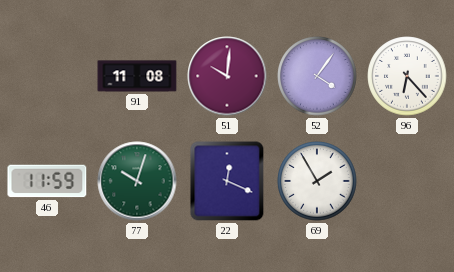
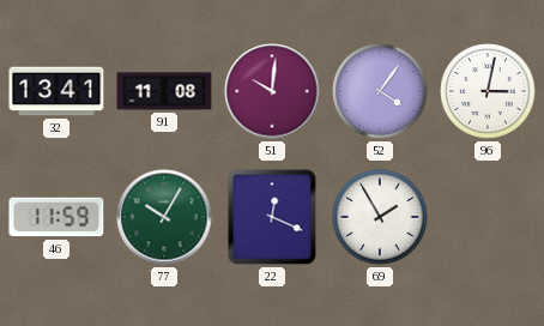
32: none -> 13:41
96: 6:23 -> 3:02
77: 10:03 -> 10:05
